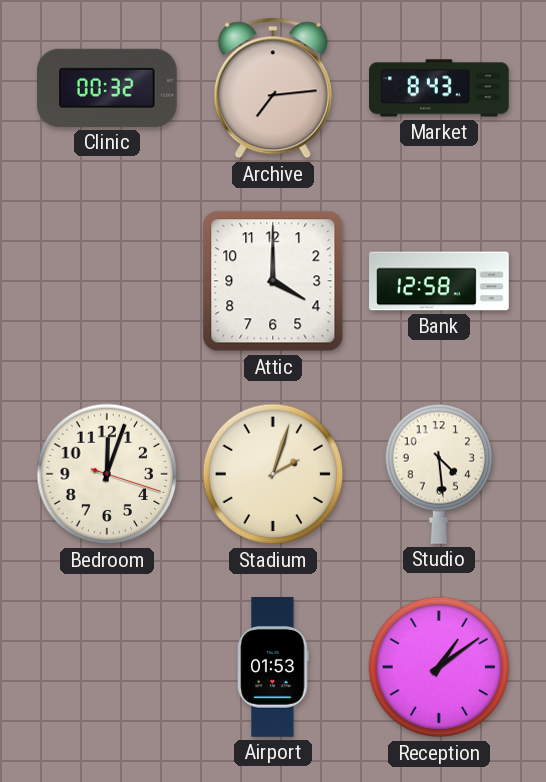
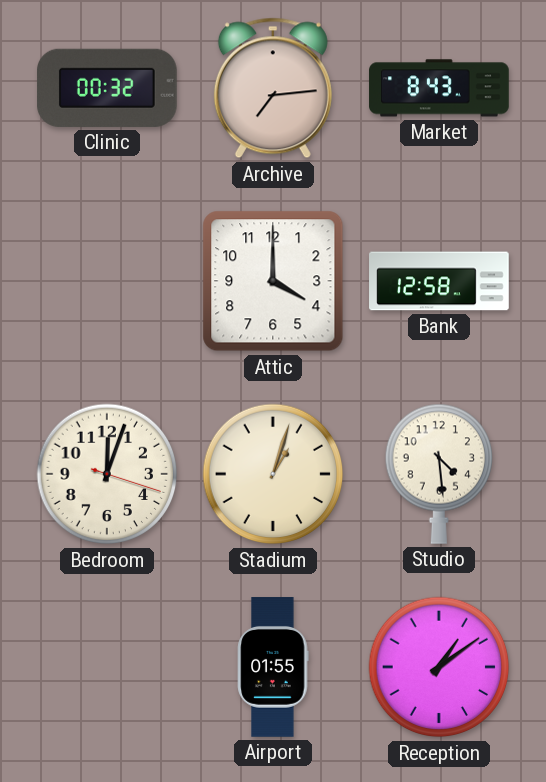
Stadium: 2:03 -> 1:03
Airport: 01:53 -> 01:55
